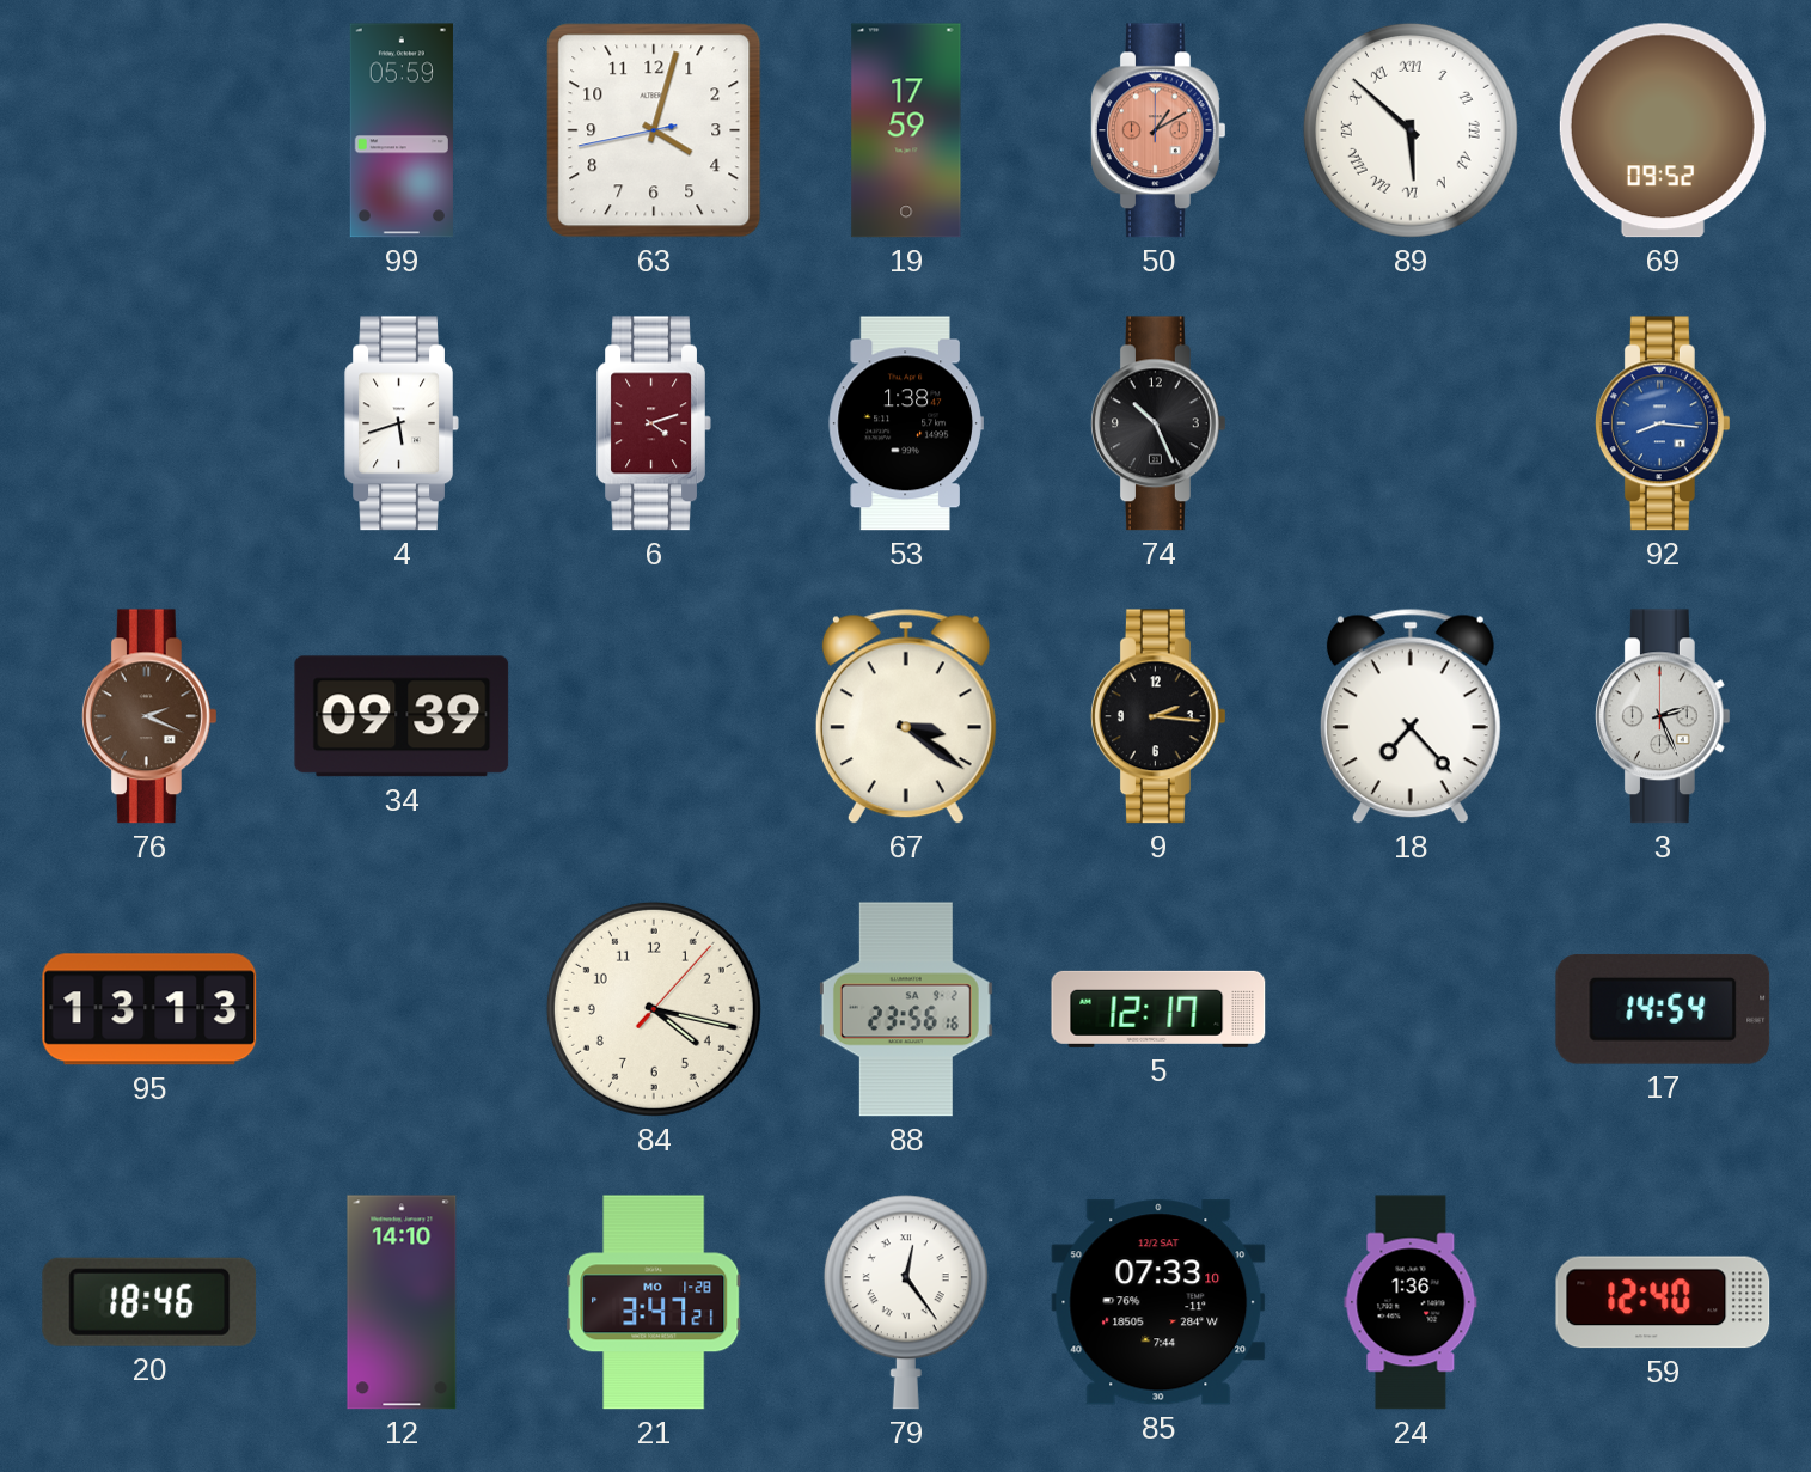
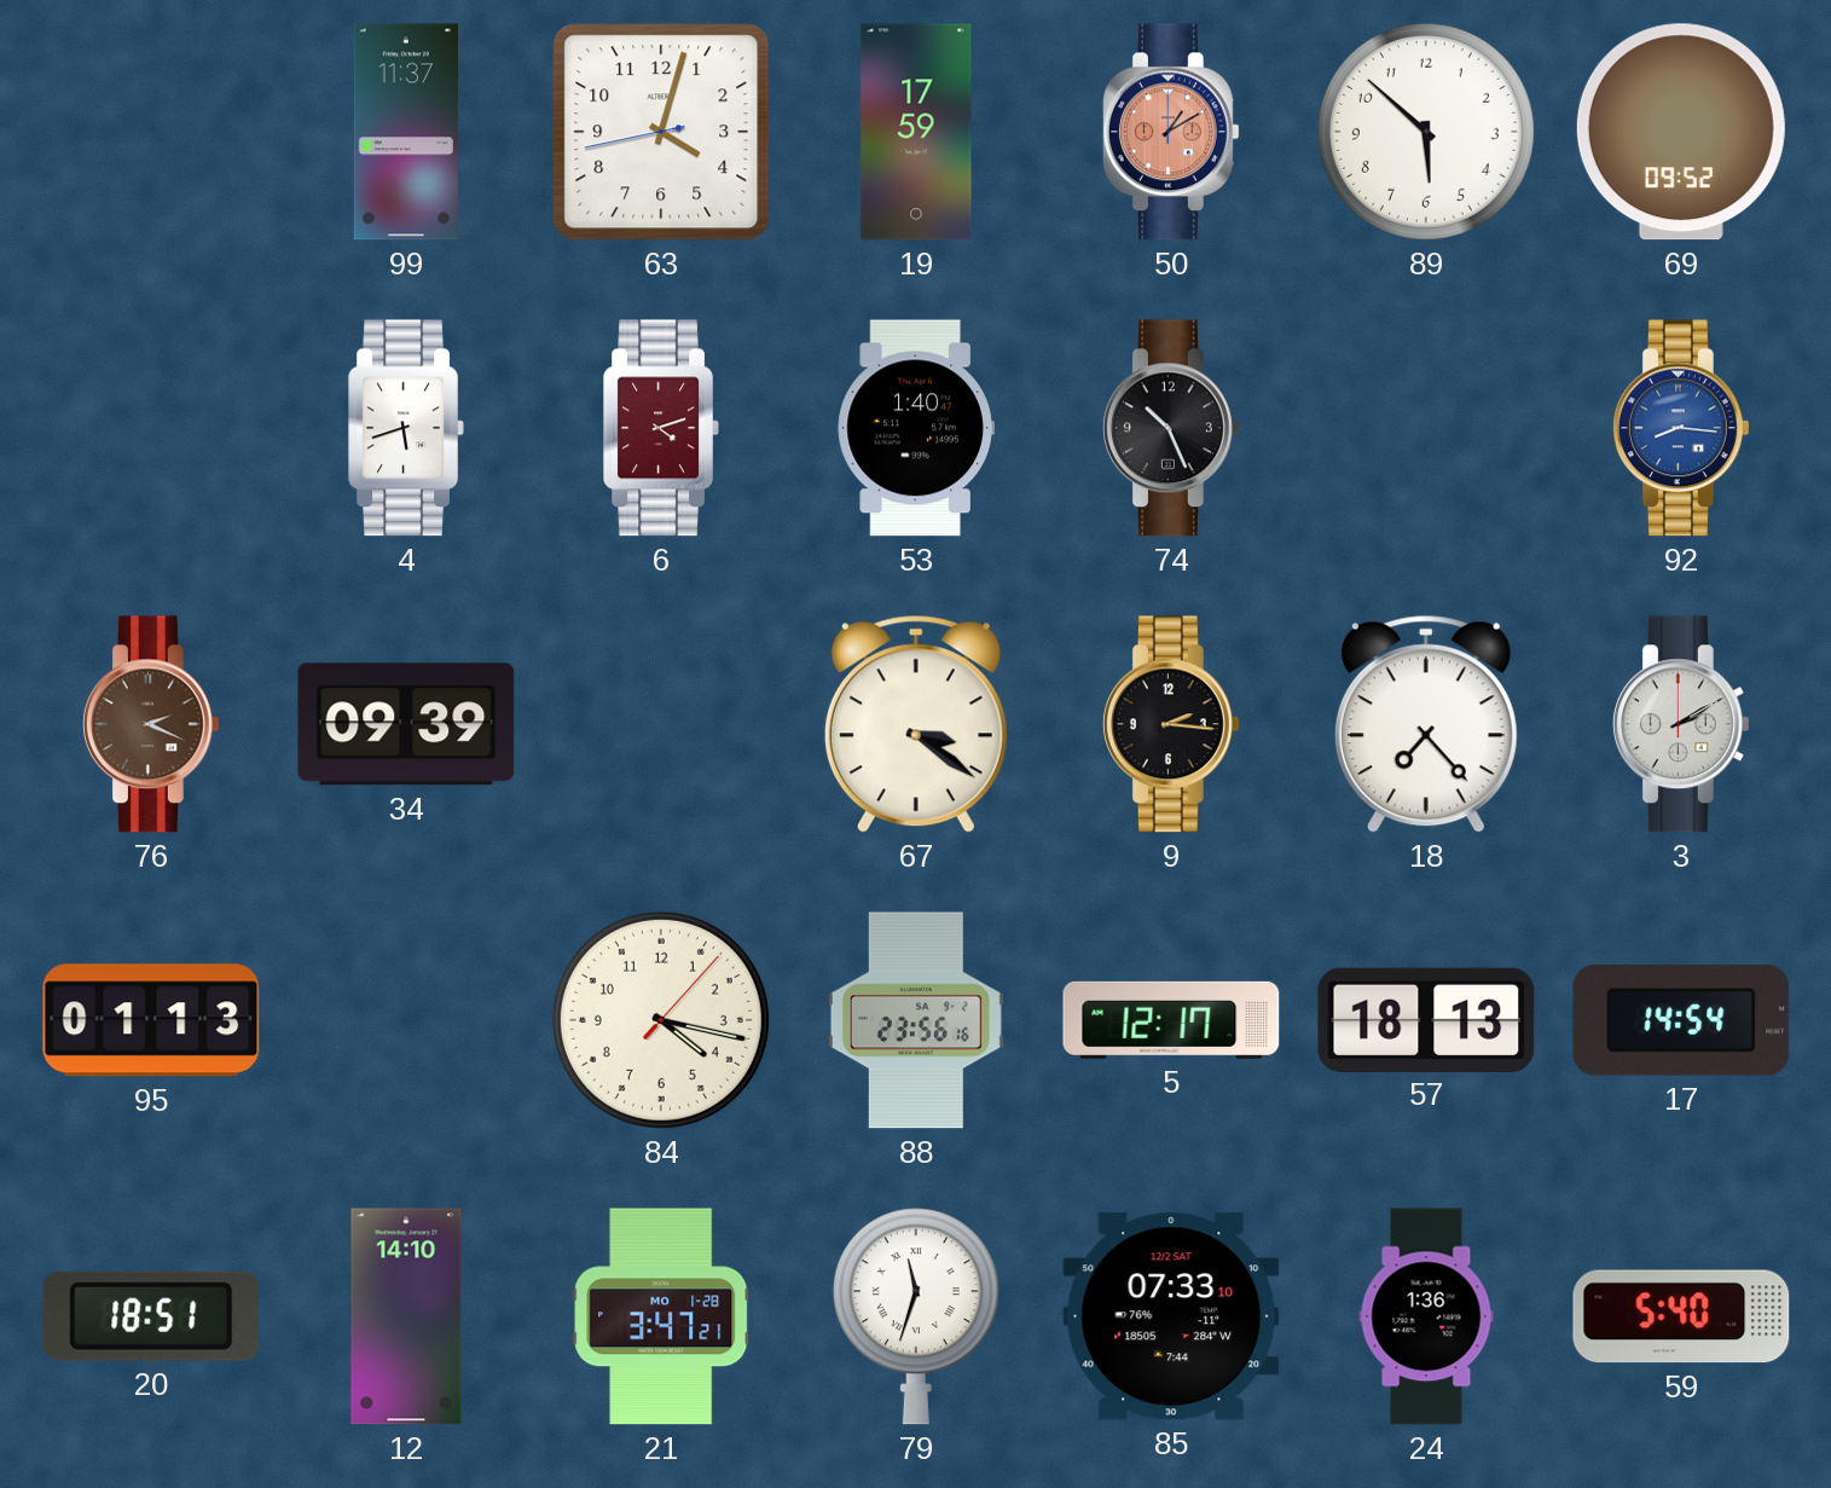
99: 05:59 -> 11:37
89 numerals: Roman -> Arabic
53: 1:38 -> 1:40
3: 2:26 -> 2:10
95: 13:13 -> 01:13
57: none -> 18:13
20: 18:46 -> 18:51
79: 12:24 -> 11:33
59: 12:40 -> 5:40
